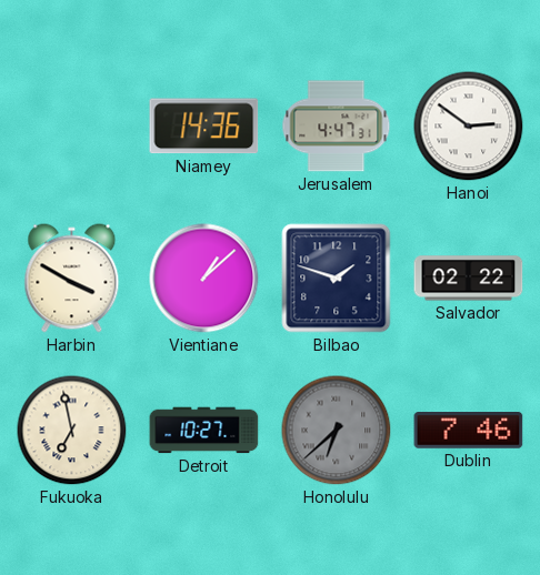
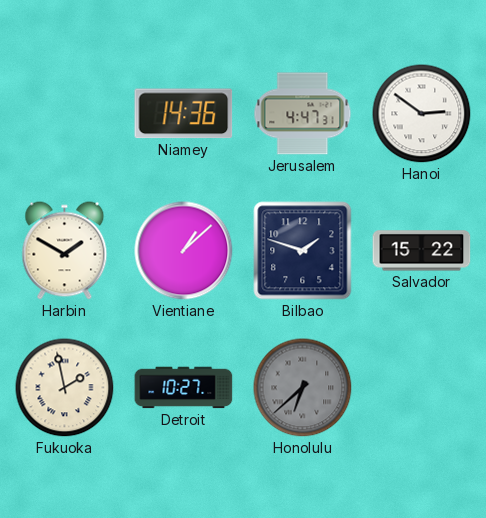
Harbin: 3:50 -> 1:50
Salvador: 02:22 -> 15:22
Fukuoka: 6:58 -> 1:58
Dublin: 7:46 -> none
